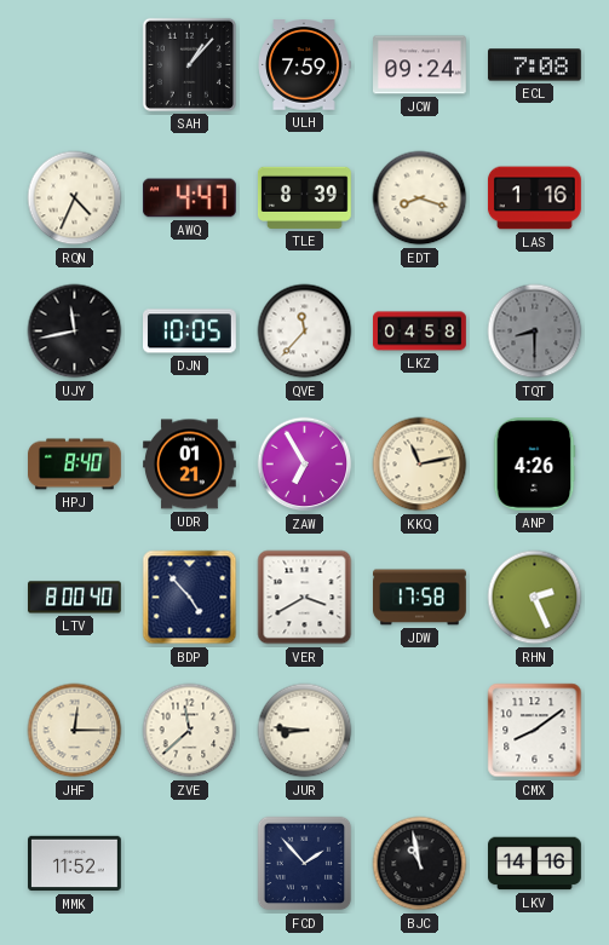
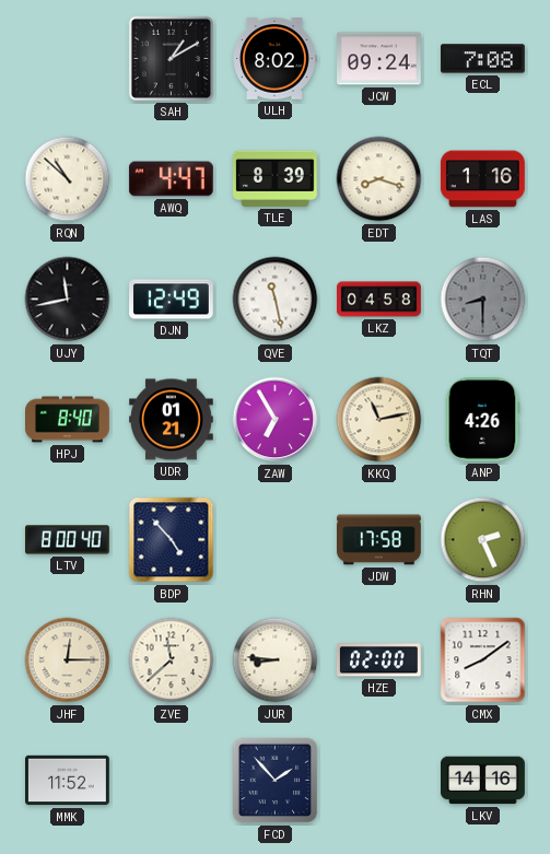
SAH: 1:07 -> 1:10
ULH: 7:59 -> 8:02
RQN: 4:34 -> 10:52
DJN: 10:05 -> 12:49
QVE: 11:37 -> 11:28
VER: 3:40 -> none
HZE: none -> 02:00
BJC: 10:58 -> none
